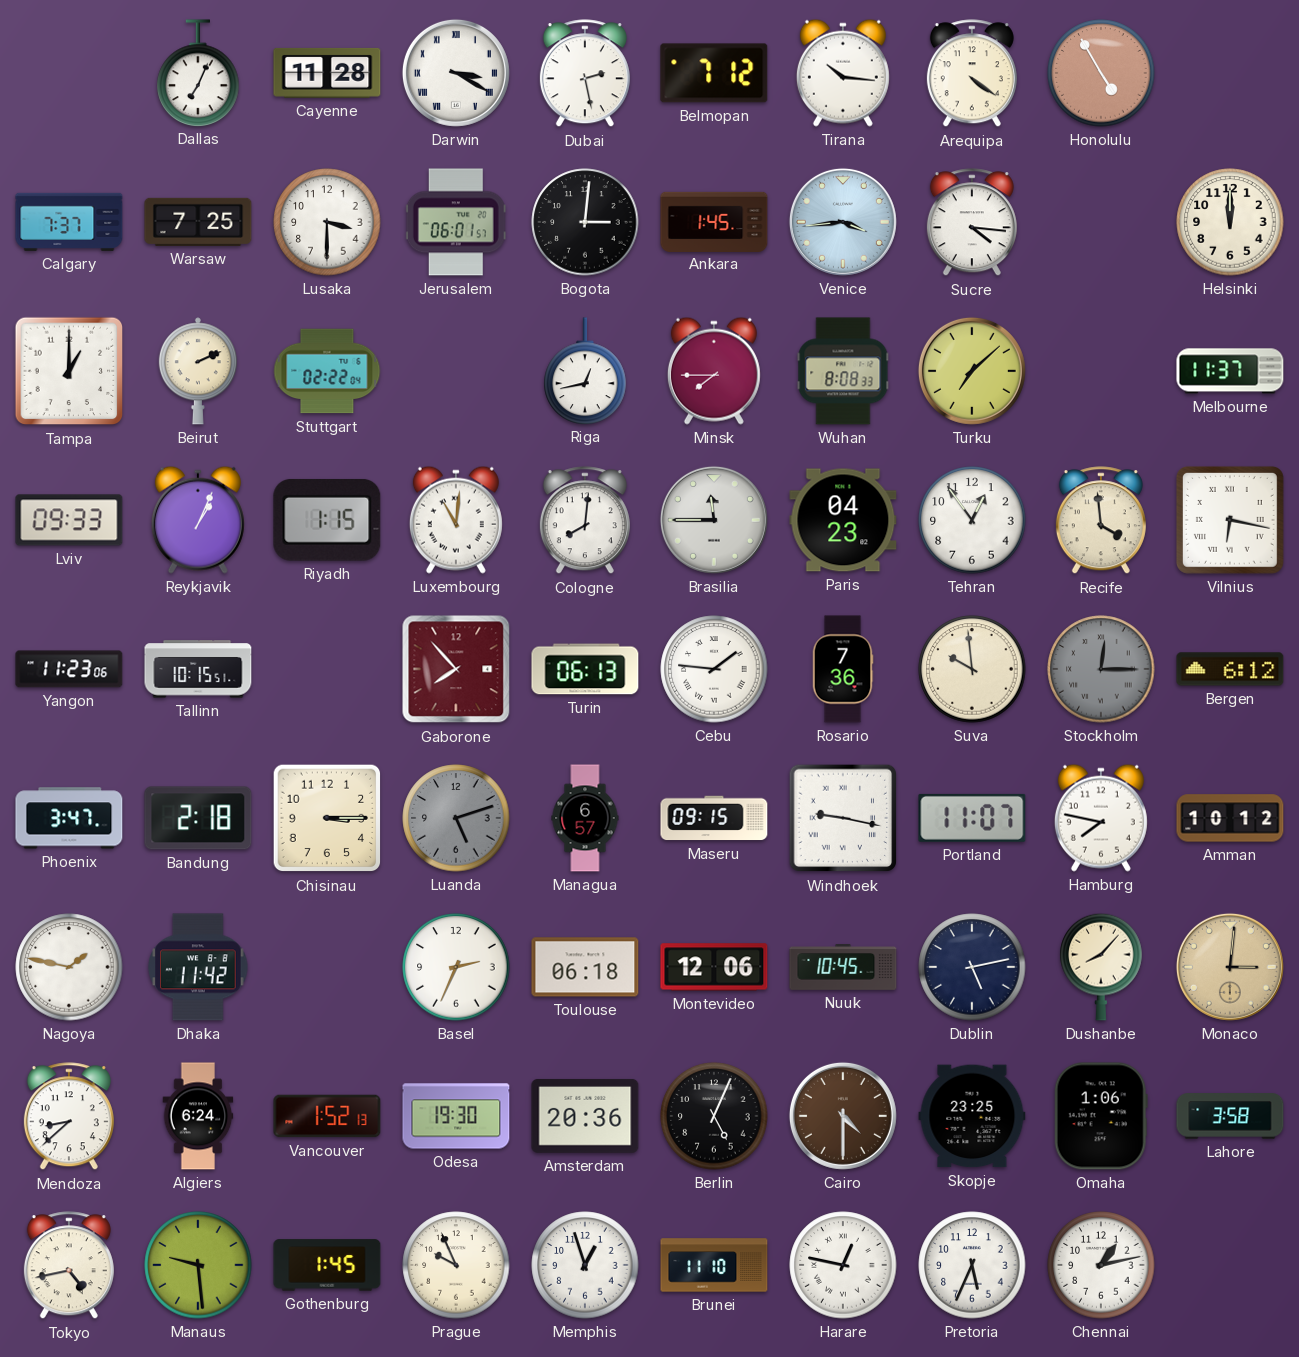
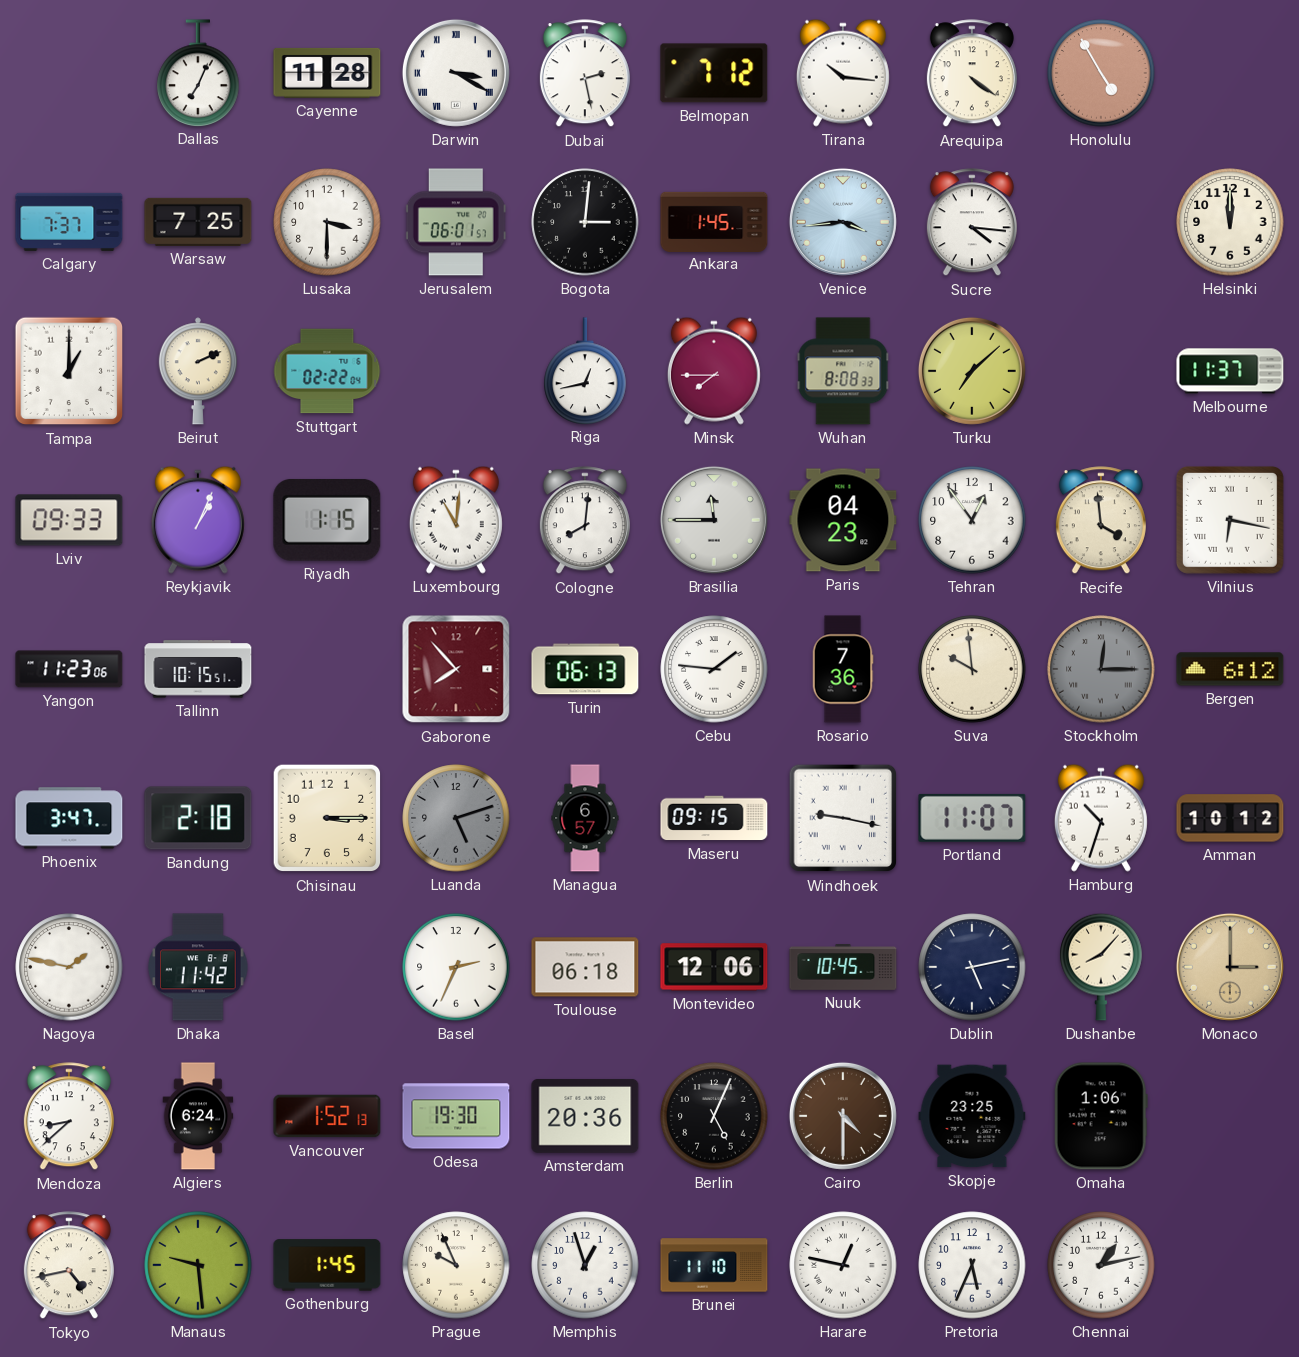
Hamburg: 7:47 -> 10:33
Monaco: 3:01 -> 3:00
Lahore: 3:58 -> none
